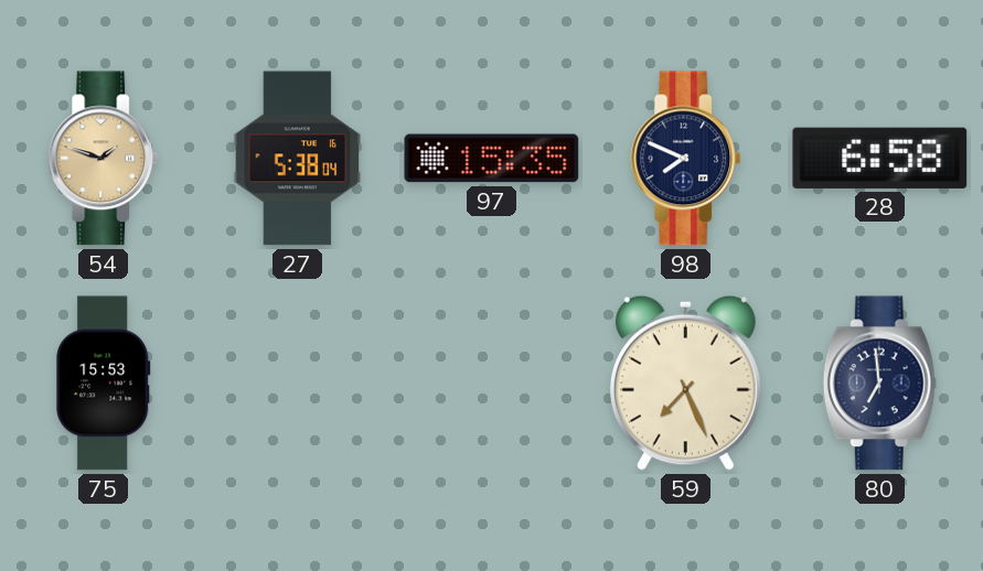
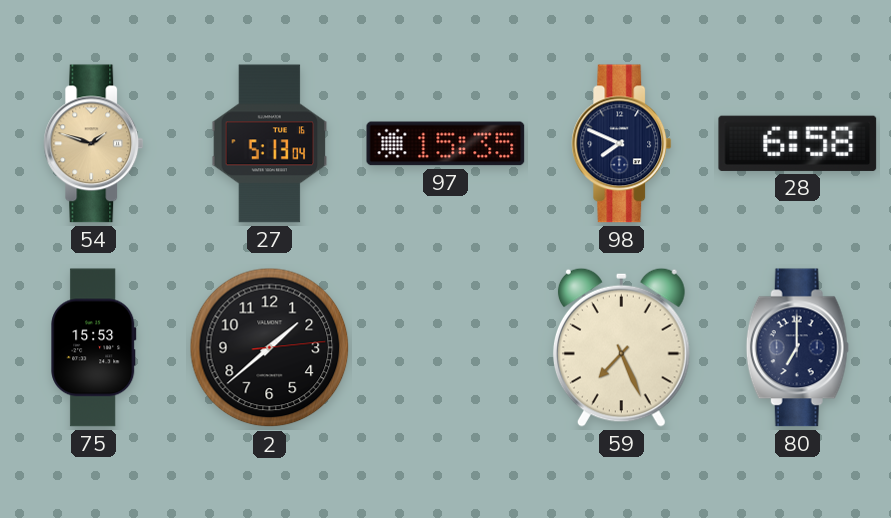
27: 5:38 -> 5:13
2: none -> 1:38
80: 6:59 -> 7:00
